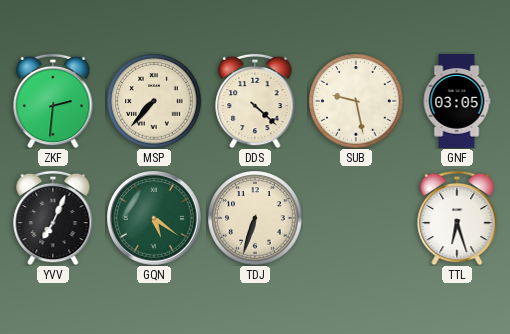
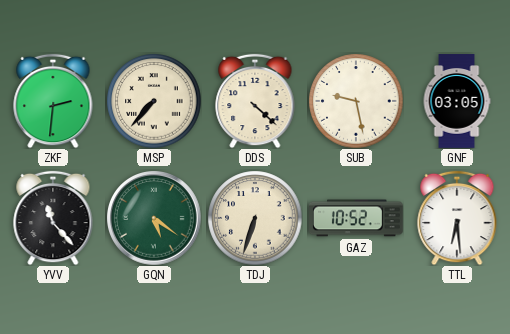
YVV: 7:04 -> 11:23
GAZ: none -> 10:52
TTL: 6:27 -> 6:29
